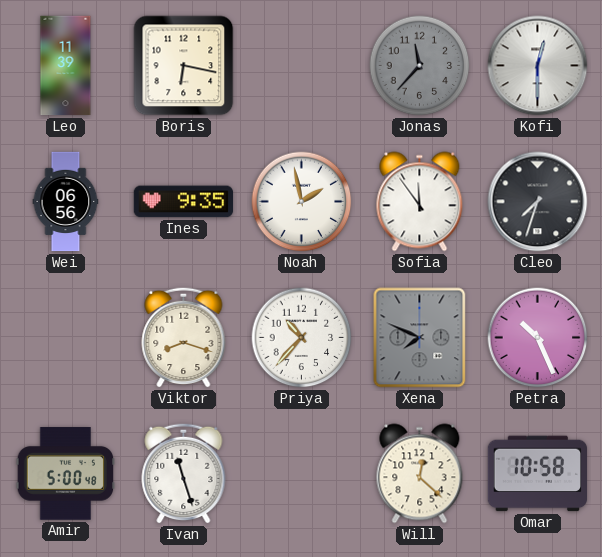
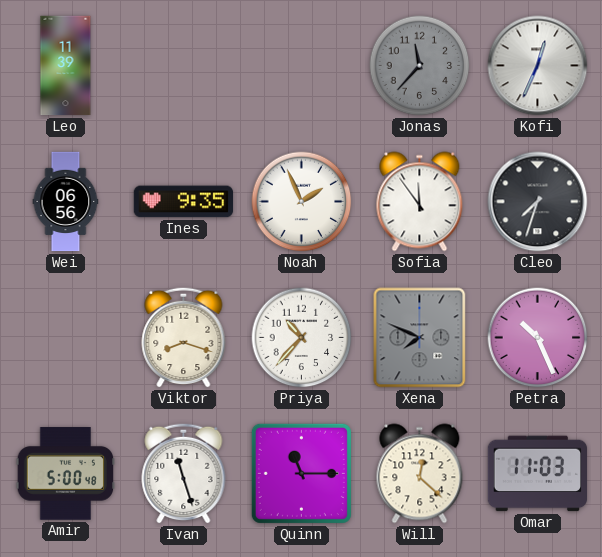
Boris: 6:17 -> none
Kofi: 12:30 -> 12:34
Noah: 1:58 -> 1:56
Quinn: none -> 11:15
Omar: 10:58 -> 11:03
